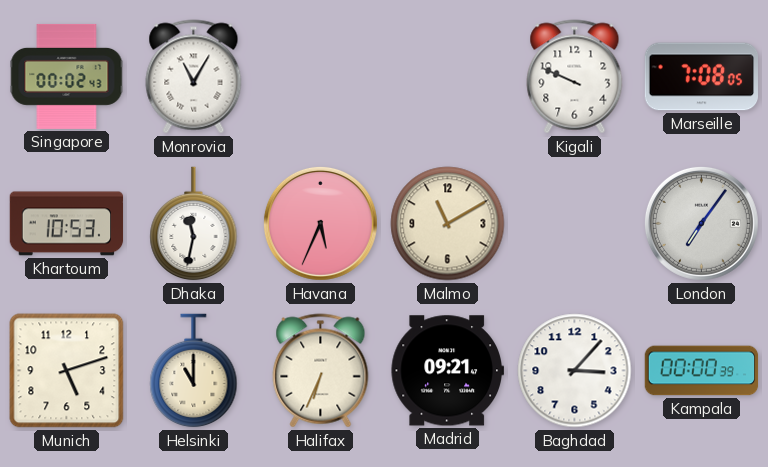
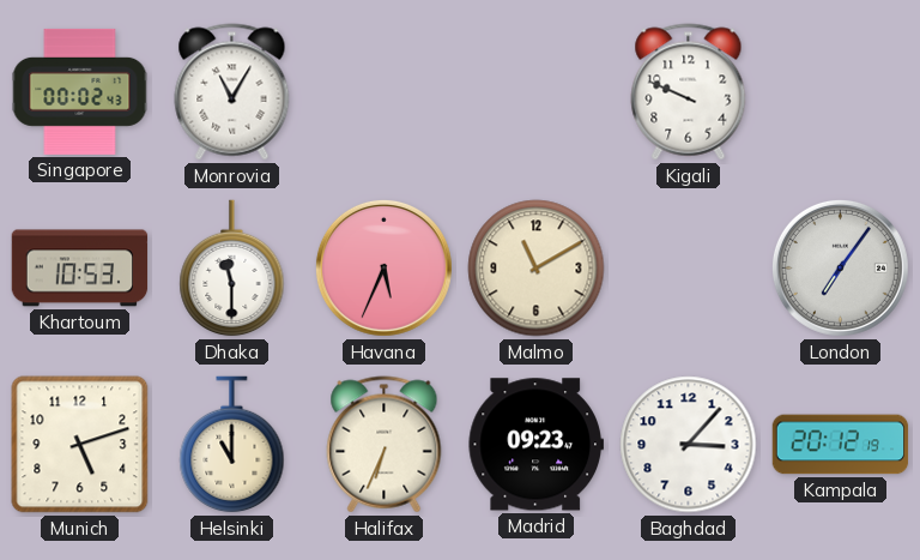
Marseille: 7:08 -> none
Dhaka: 11:32 -> 11:30
Madrid: 09:21 -> 09:23
Kampala: 00:00 -> 20:12
